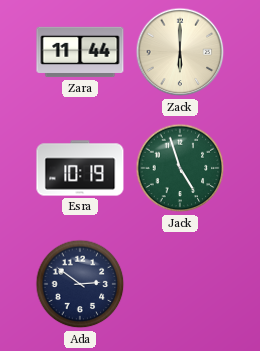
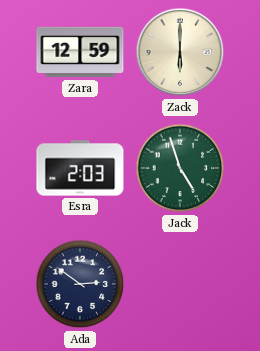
Zara: 11:44 -> 12:59
Esra: 10:19 -> 2:03
